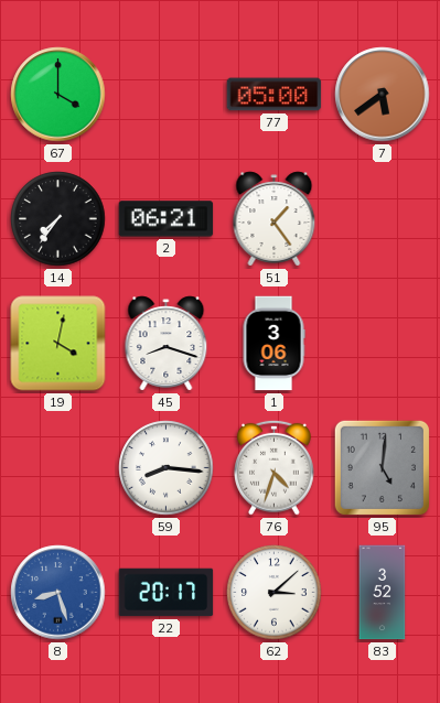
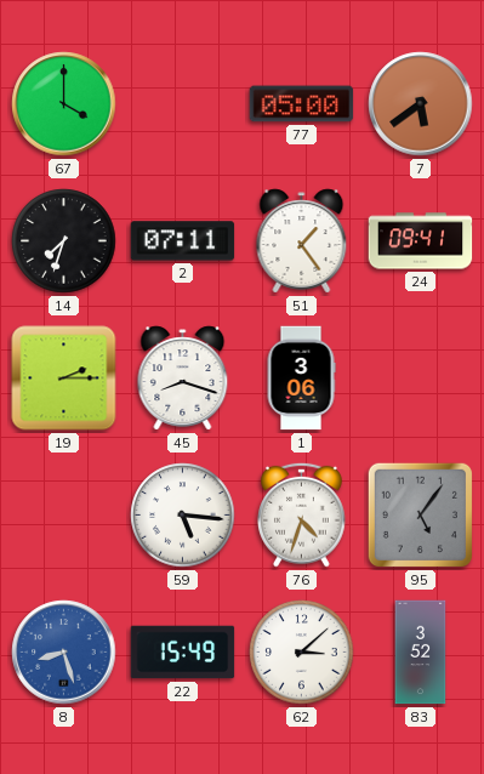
14: 7:36 -> 7:33
2: 06:21 -> 07:11
24: none -> 09:41
19: 4:02 -> 2:15
59: 8:16 -> 5:16
95: 5:01 -> 5:06
22: 20:17 -> 15:49
